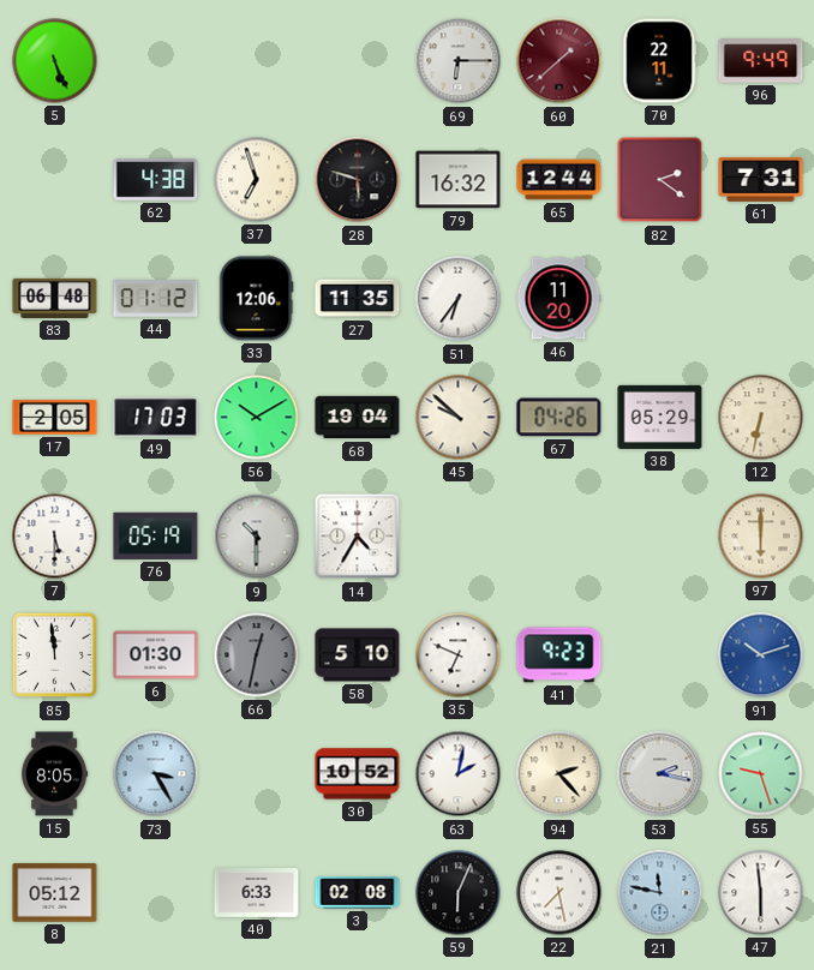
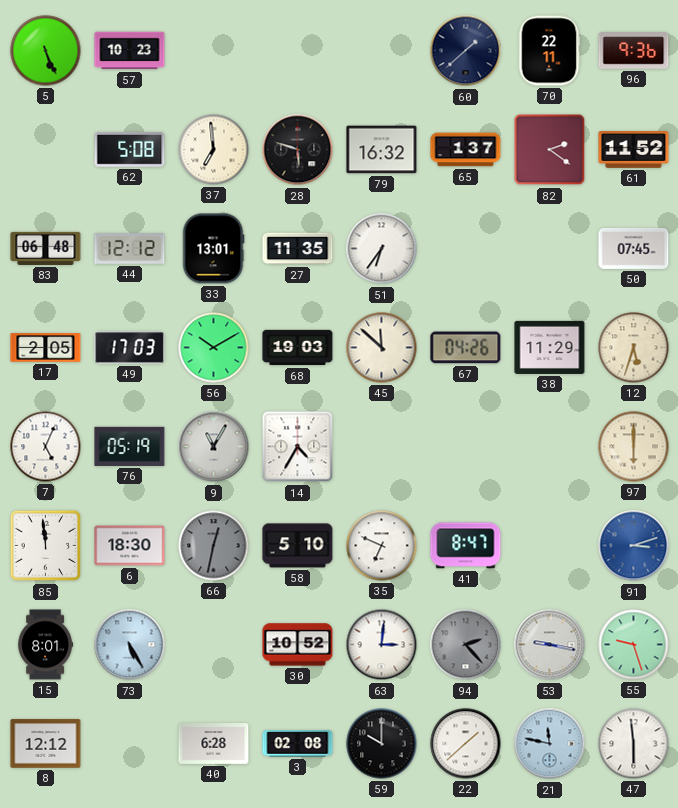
57: none -> 10:23
69: 6:15 -> none
60 dial: burgundy -> navy
96: 9:49 -> 9:36
62: 4:38 -> 5:08
37: 6:57 -> 6:59
65: 12:44 -> 1:37
61: 7:31 -> 11:52
44: 01:12 -> 12:12
33: 12:06 -> 13:01
46: 11:20 -> none
50: none -> 07:45
68: 19:04 -> 19:03
45: 9:52 -> 11:52
38: 05:29 -> 11:29
12: 6:32 -> 5:33
7: 5:30 -> 5:04
9: 10:30 -> 11:05
6: 01:30 -> 18:30
41: 9:23 -> 8:47
91: 10:12 -> 3:12
15: 8:05 -> 8:01
73: 3:25 -> 5:25
63: 2:02 -> 3:01
94 dial: cream -> grey
53: 2:17 -> 9:17
8: 05:12 -> 12:12
40: 6:33 -> 6:28
59: 6:04 -> 10:00
22: 7:28 -> 1:38
